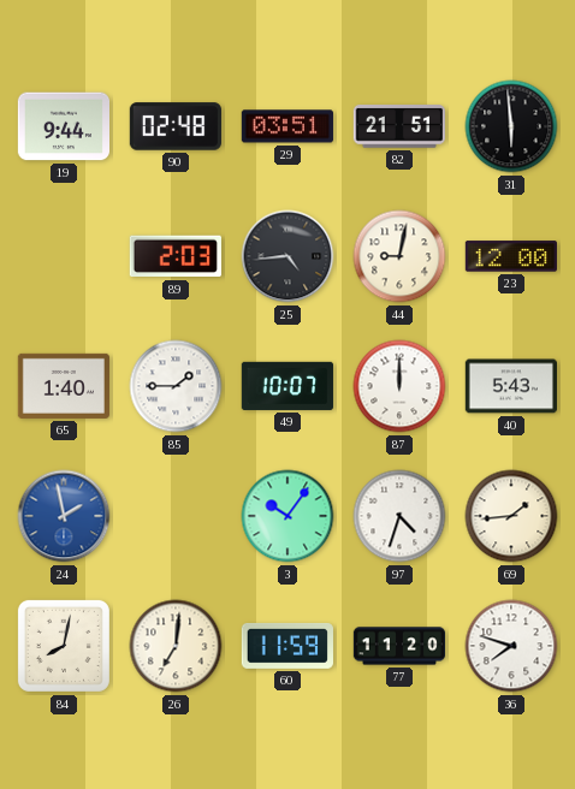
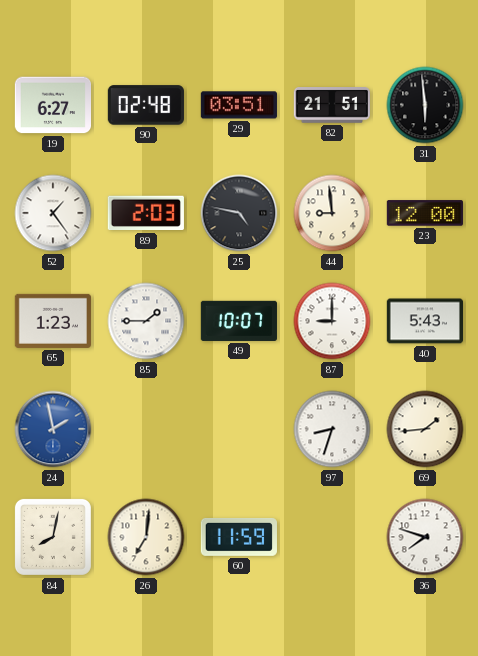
19: 9:44 -> 6:27
52: none -> 1:24
25: 4:44 -> 4:47
44: 9:02 -> 8:59
65: 1:40 -> 1:23
87: 12:00 -> 9:00
3: 10:06 -> none
97: 4:33 -> 8:33
77: 11:20 -> none
